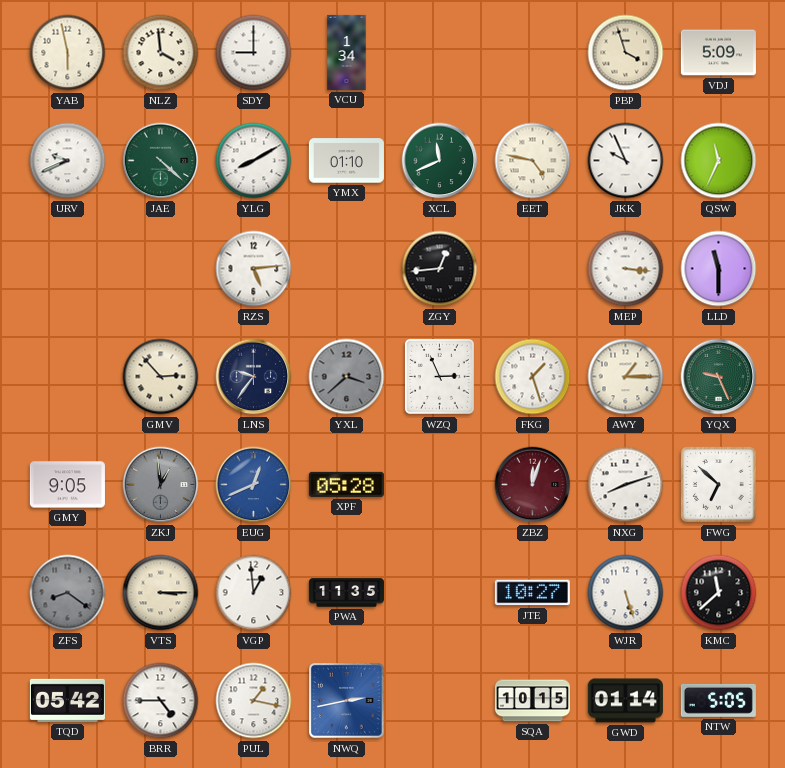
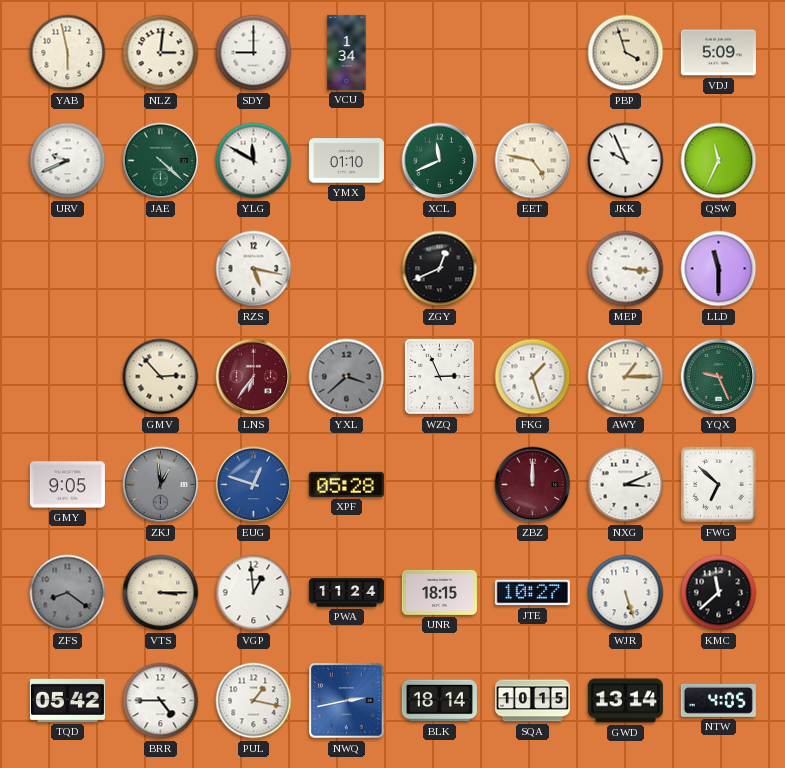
NLZ: 3:59 -> 3:01
YLG: 8:10 -> 11:50
RZS: 5:14 -> 5:17
ZGY: 12:44 -> 12:41
LNS: 9:36 -> 6:36
LNS dial: navy -> burgundy
EUG: 12:41 -> 12:48
ZBZ: 12:03 -> 12:00
NXG: 8:12 -> 3:11
PWA: 11:35 -> 11:24
UNR: none -> 18:15
BLK: none -> 18:14
GWD: 01:14 -> 13:14
NTW: 5:05 -> 4:05
